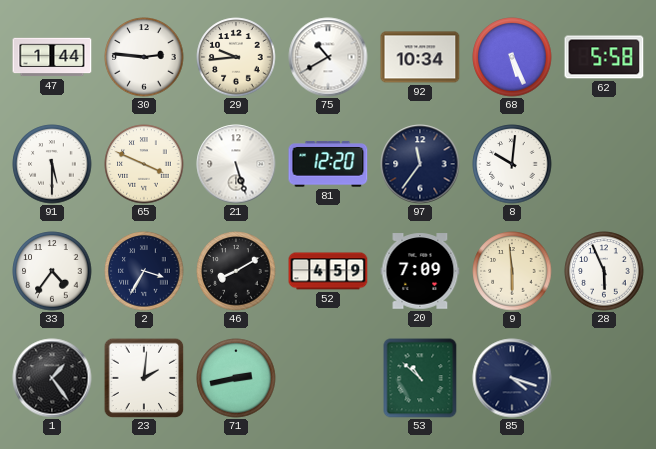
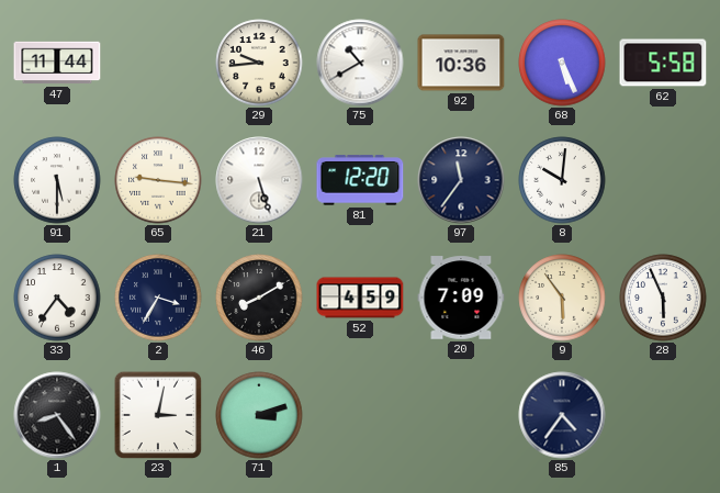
47: 1:44 -> 11:44
30: 2:46 -> none
92: 10:34 -> 10:36
65: 3:49 -> 9:16
9: 5:59 -> 5:54
1: 1:24 -> 8:24
23: 2:01 -> 3:02
71: 2:43 -> 3:12
53: 10:52 -> none
85: 4:18 -> 4:36
